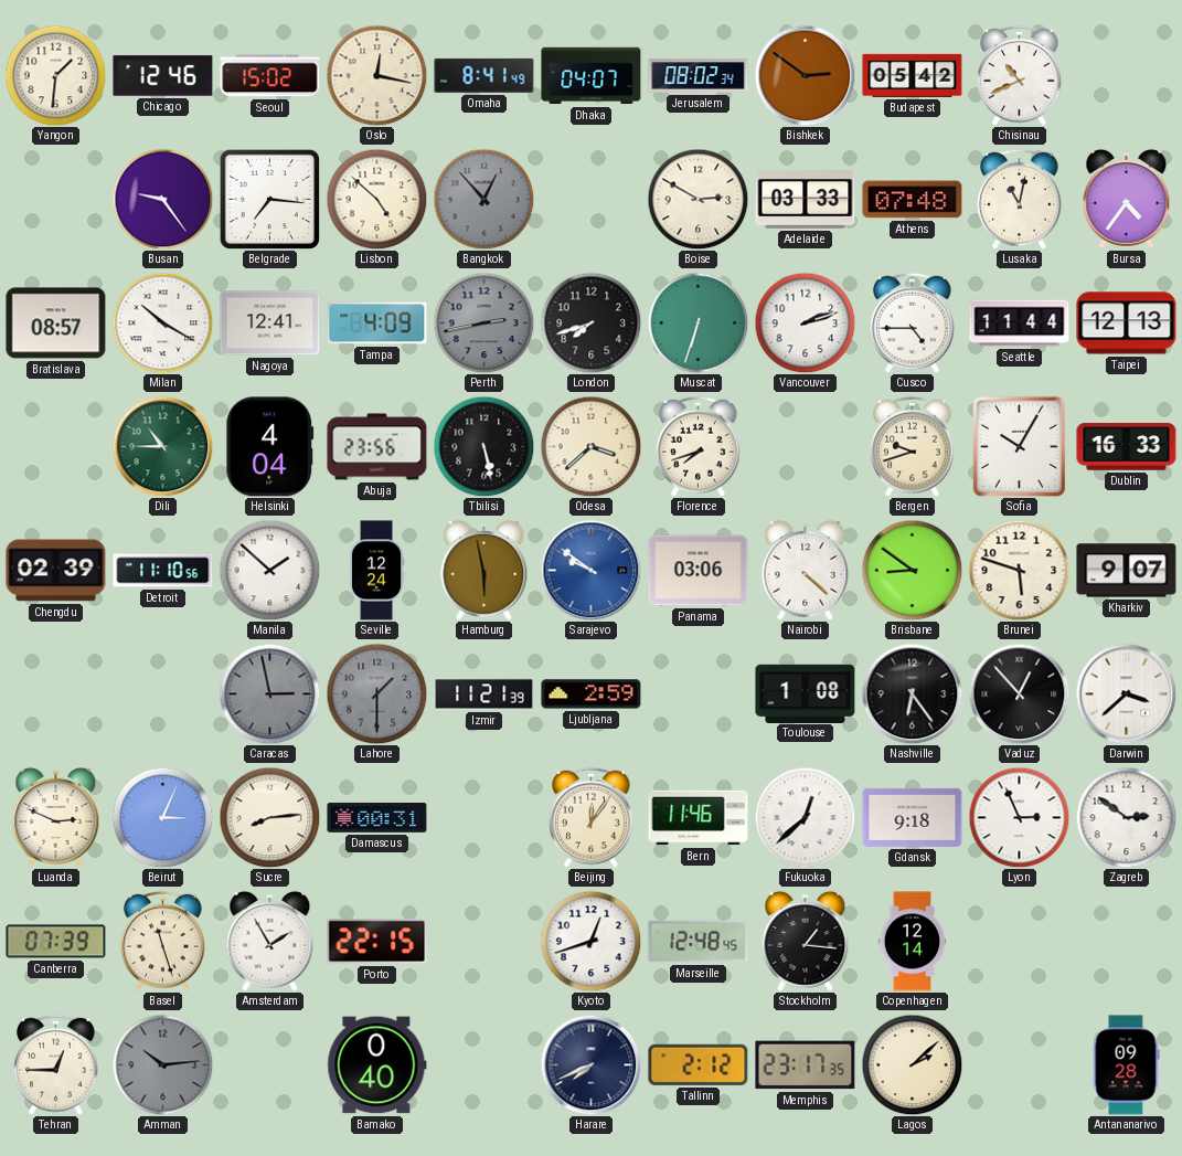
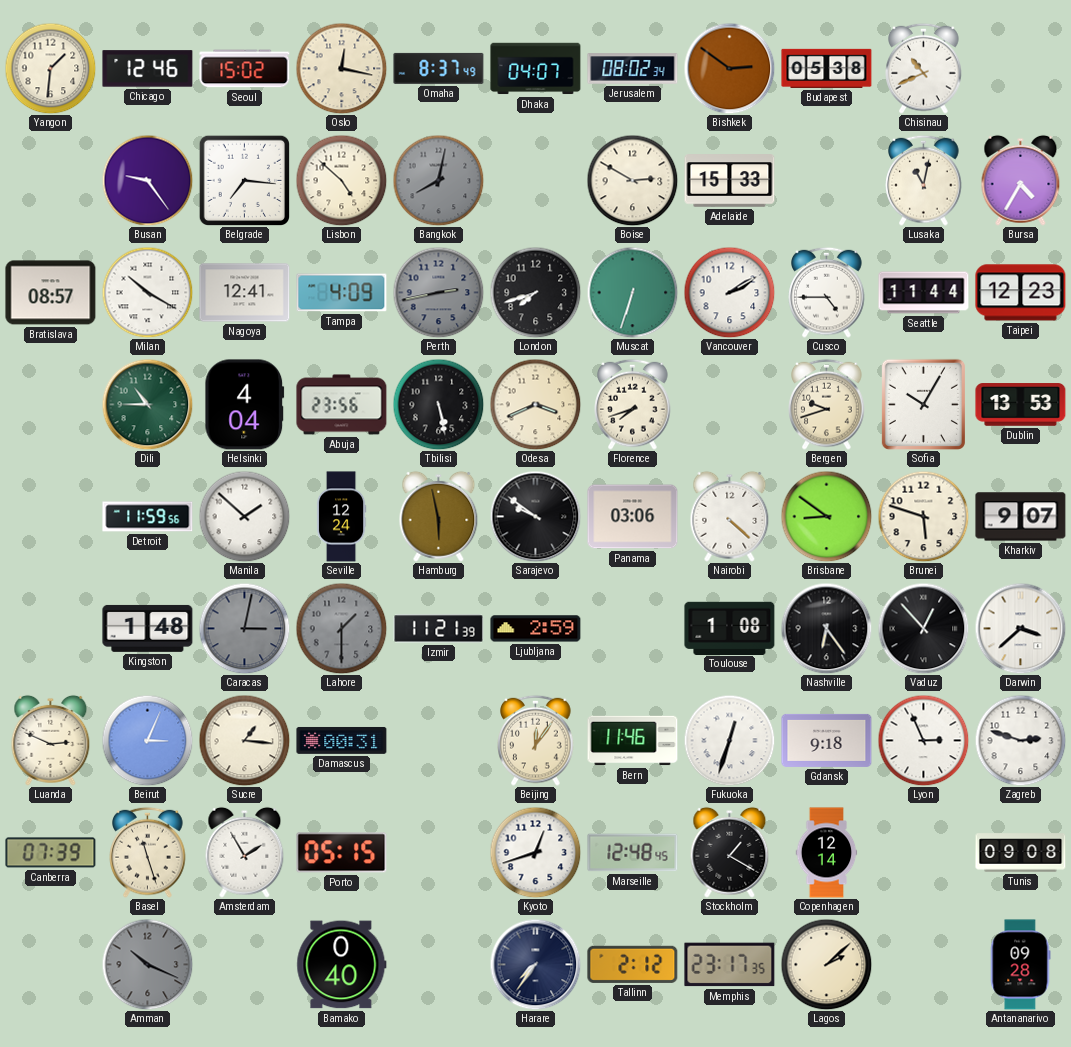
Omaha: 8:41 -> 8:37
Budapest: 05:42 -> 05:38
Bangkok: 12:53 -> 8:02
Adelaide: 03:33 -> 15:33
Athens: 07:48 -> none
Bursa: 4:36 -> 4:35
Vancouver: 2:12 -> 2:10
Taipei: 12:13 -> 12:23
Odesa: 3:38 -> 3:41
Dublin: 16:33 -> 13:53
Chengdu: 02:39 -> none
Detroit: 11:10 -> 11:59
Sarajevo dial: blue -> black
Kingston: none -> 1:48
Caracas: 2:58 -> 3:02
Sucre: 8:14 -> 1:16
Fukuoka: 12:38 -> 12:33
Zagreb: 2:51 -> 2:48
Porto: 22:15 -> 05:15
Stockholm: 1:16 -> 1:20
Tunis: none -> 09:08
Tehran: 12:45 -> none
Amman: 10:14 -> 10:19
Harare: 7:41 -> 7:36
